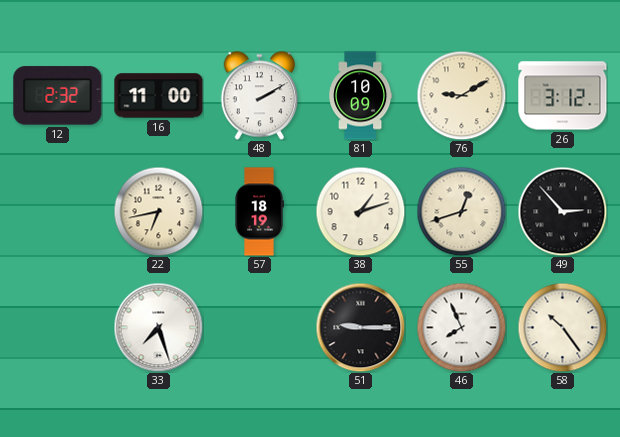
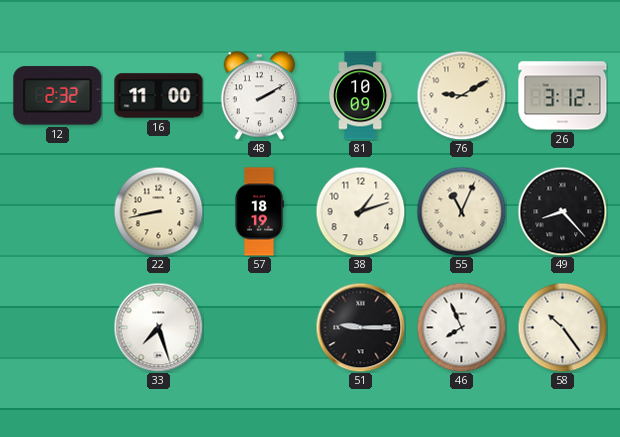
22: 6:43 -> 8:43
55: 12:42 -> 11:04
49: 2:53 -> 8:23
